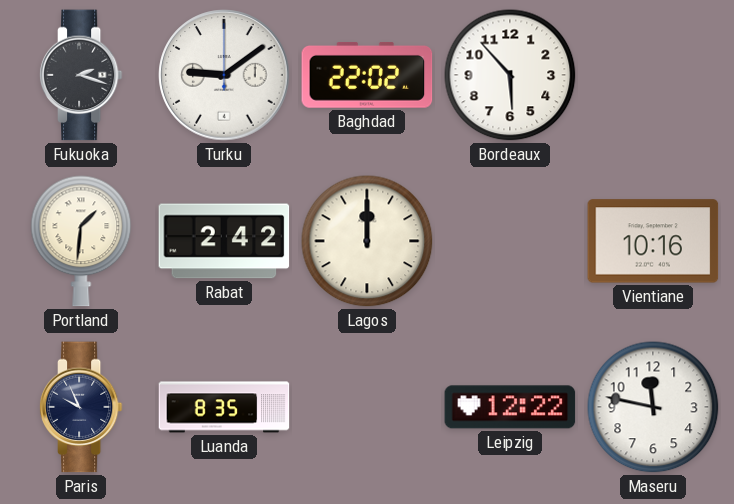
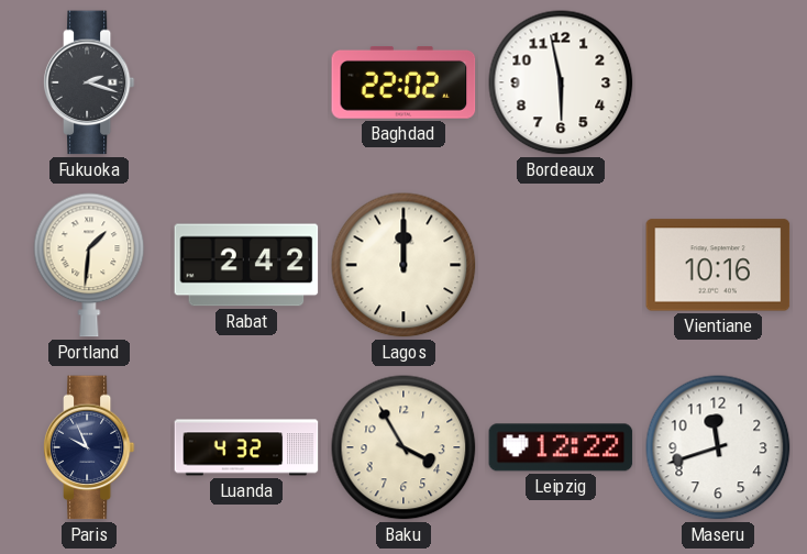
Turku: 9:09 -> none
Bordeaux: 5:53 -> 5:58
Luanda: 8:35 -> 4:32
Baku: none -> 3:55
Maseru: 11:47 -> 11:42
